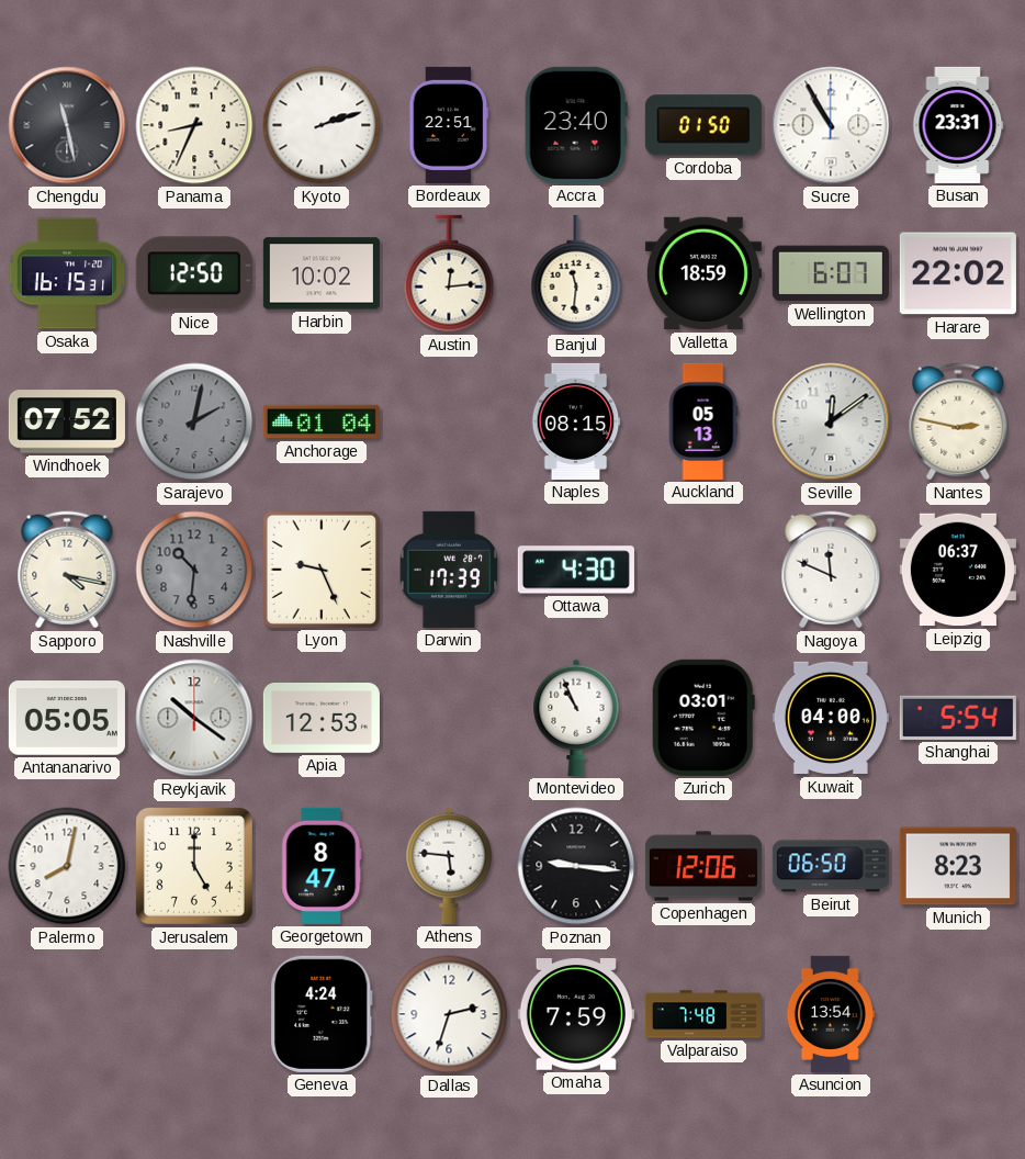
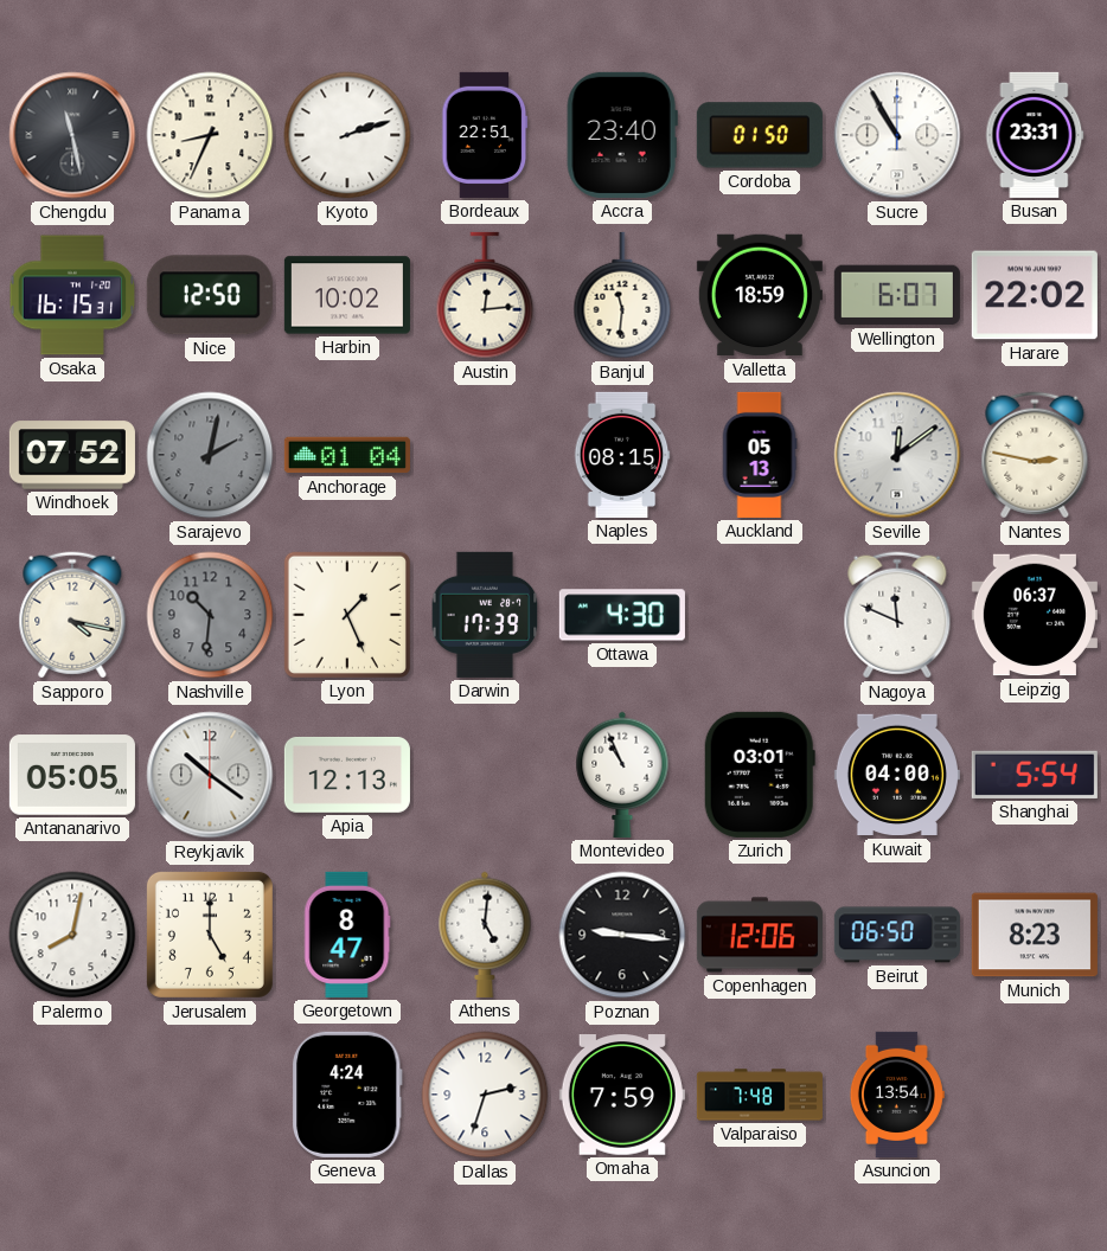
Lyon: 9:26 -> 1:26
Apia: 12:53 -> 12:13
Athens: 5:46 -> 5:01
